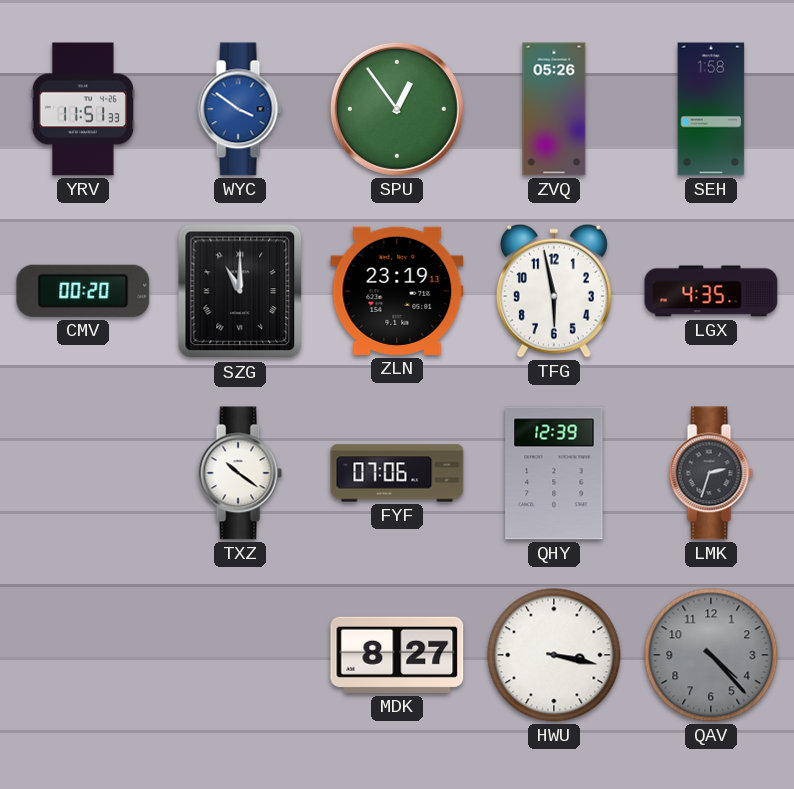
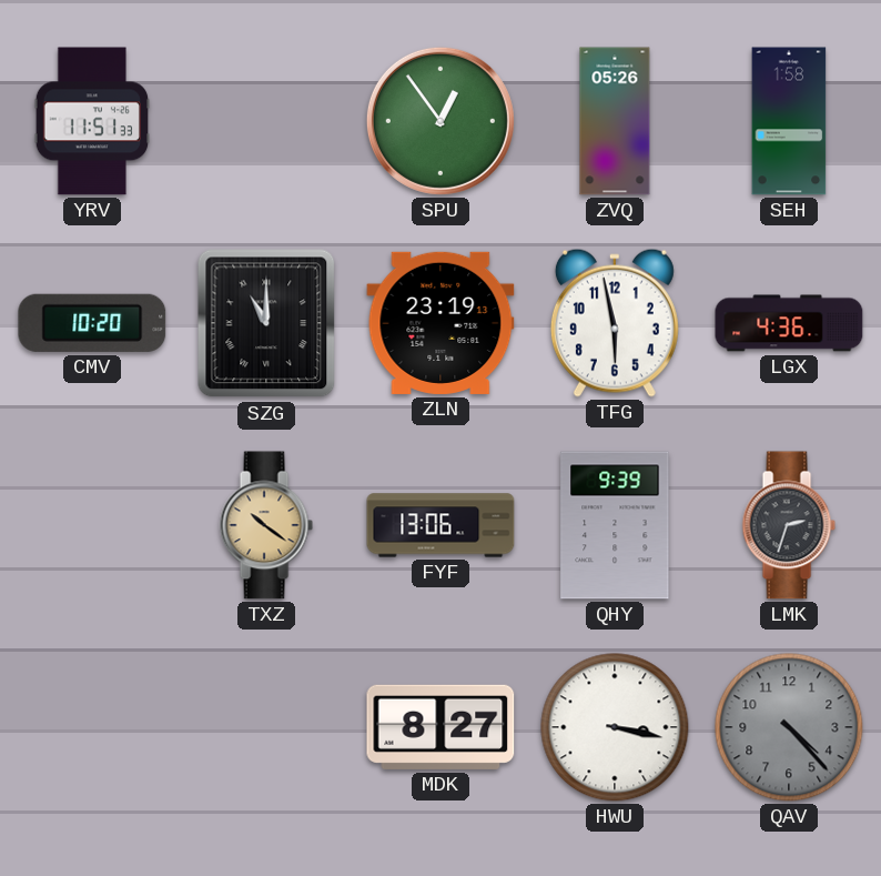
WYC: 3:51 -> none
CMV: 00:20 -> 10:20
LGX: 4:35 -> 4:36
TXZ dial: white -> champagne
FYF: 07:06 -> 13:06
QHY: 12:39 -> 9:39
